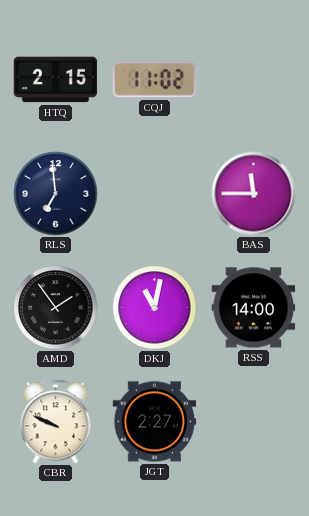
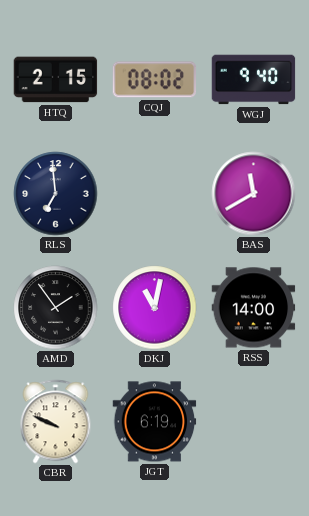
CQJ: 11:02 -> 08:02
WGJ: none -> 9:40
BAS: 11:45 -> 11:40
JGT: 2:27 -> 6:19
